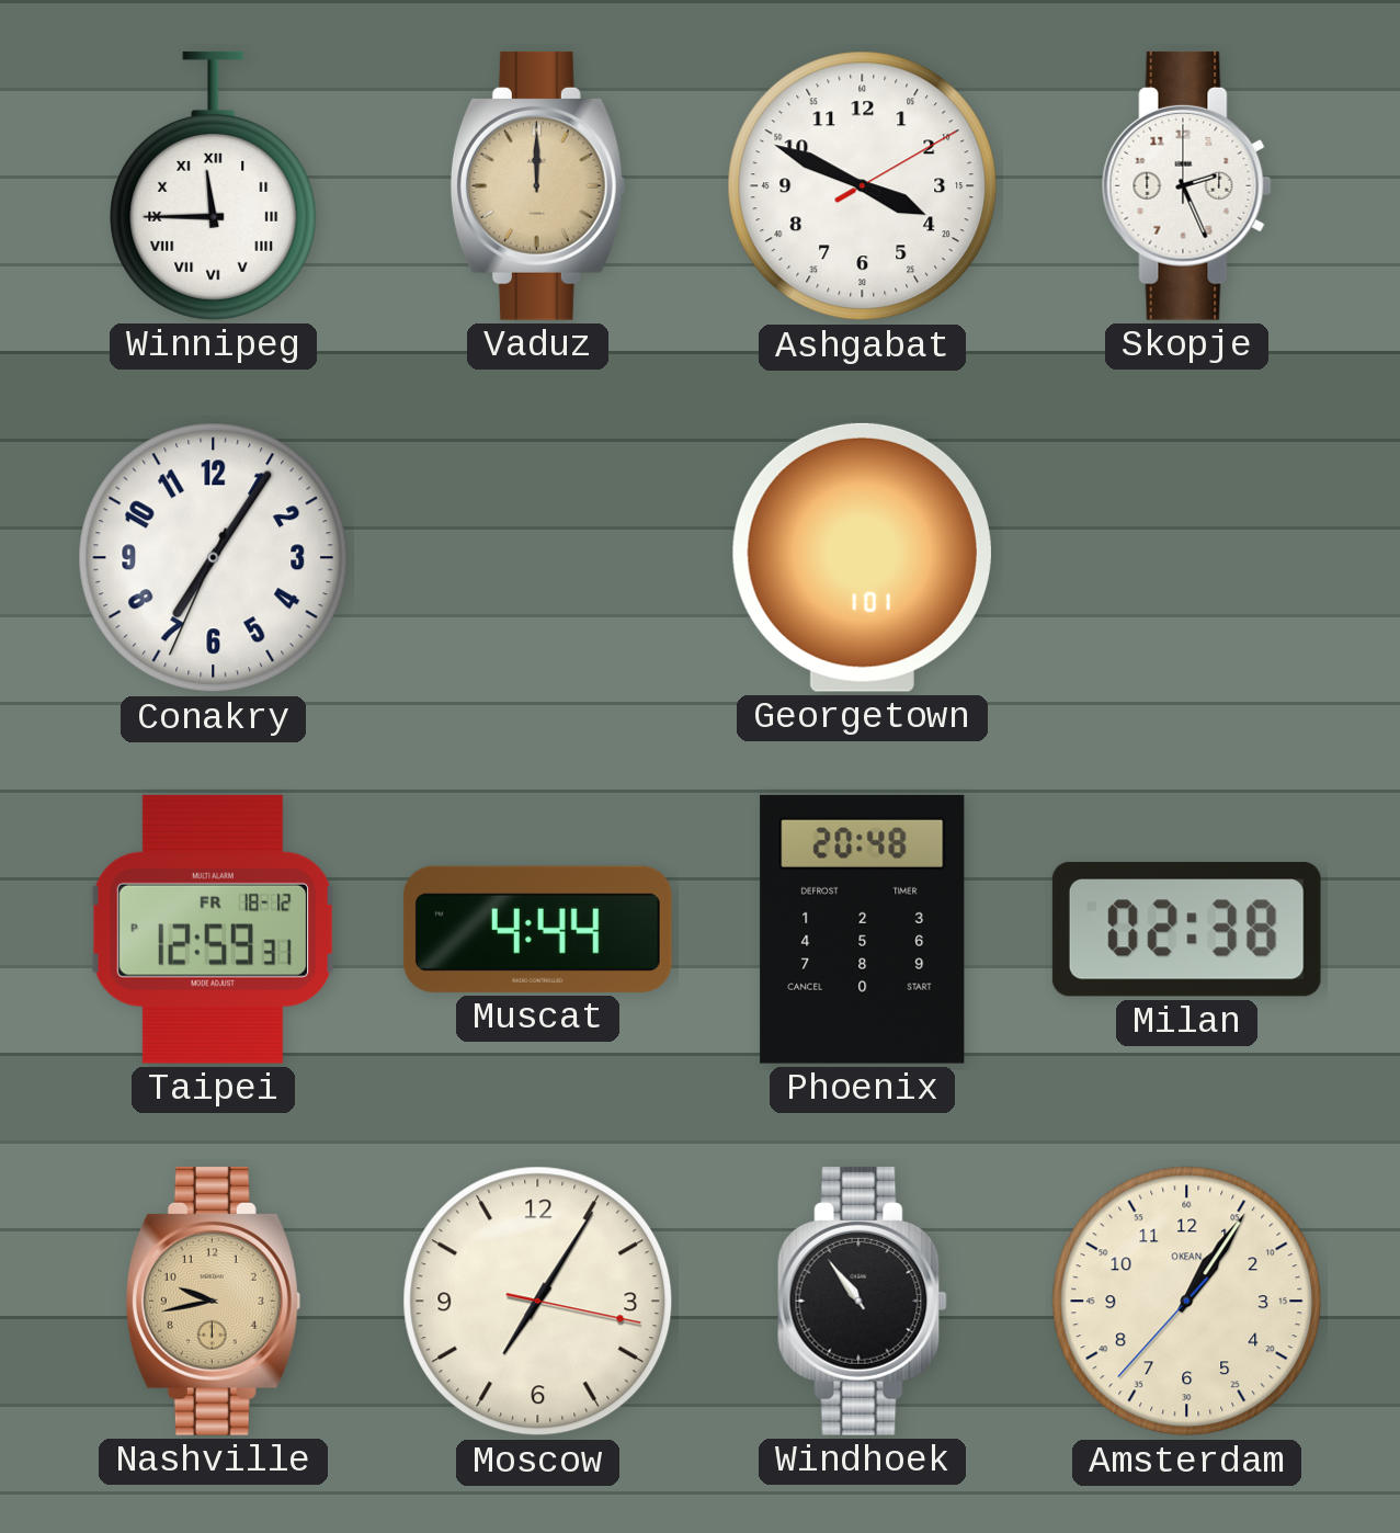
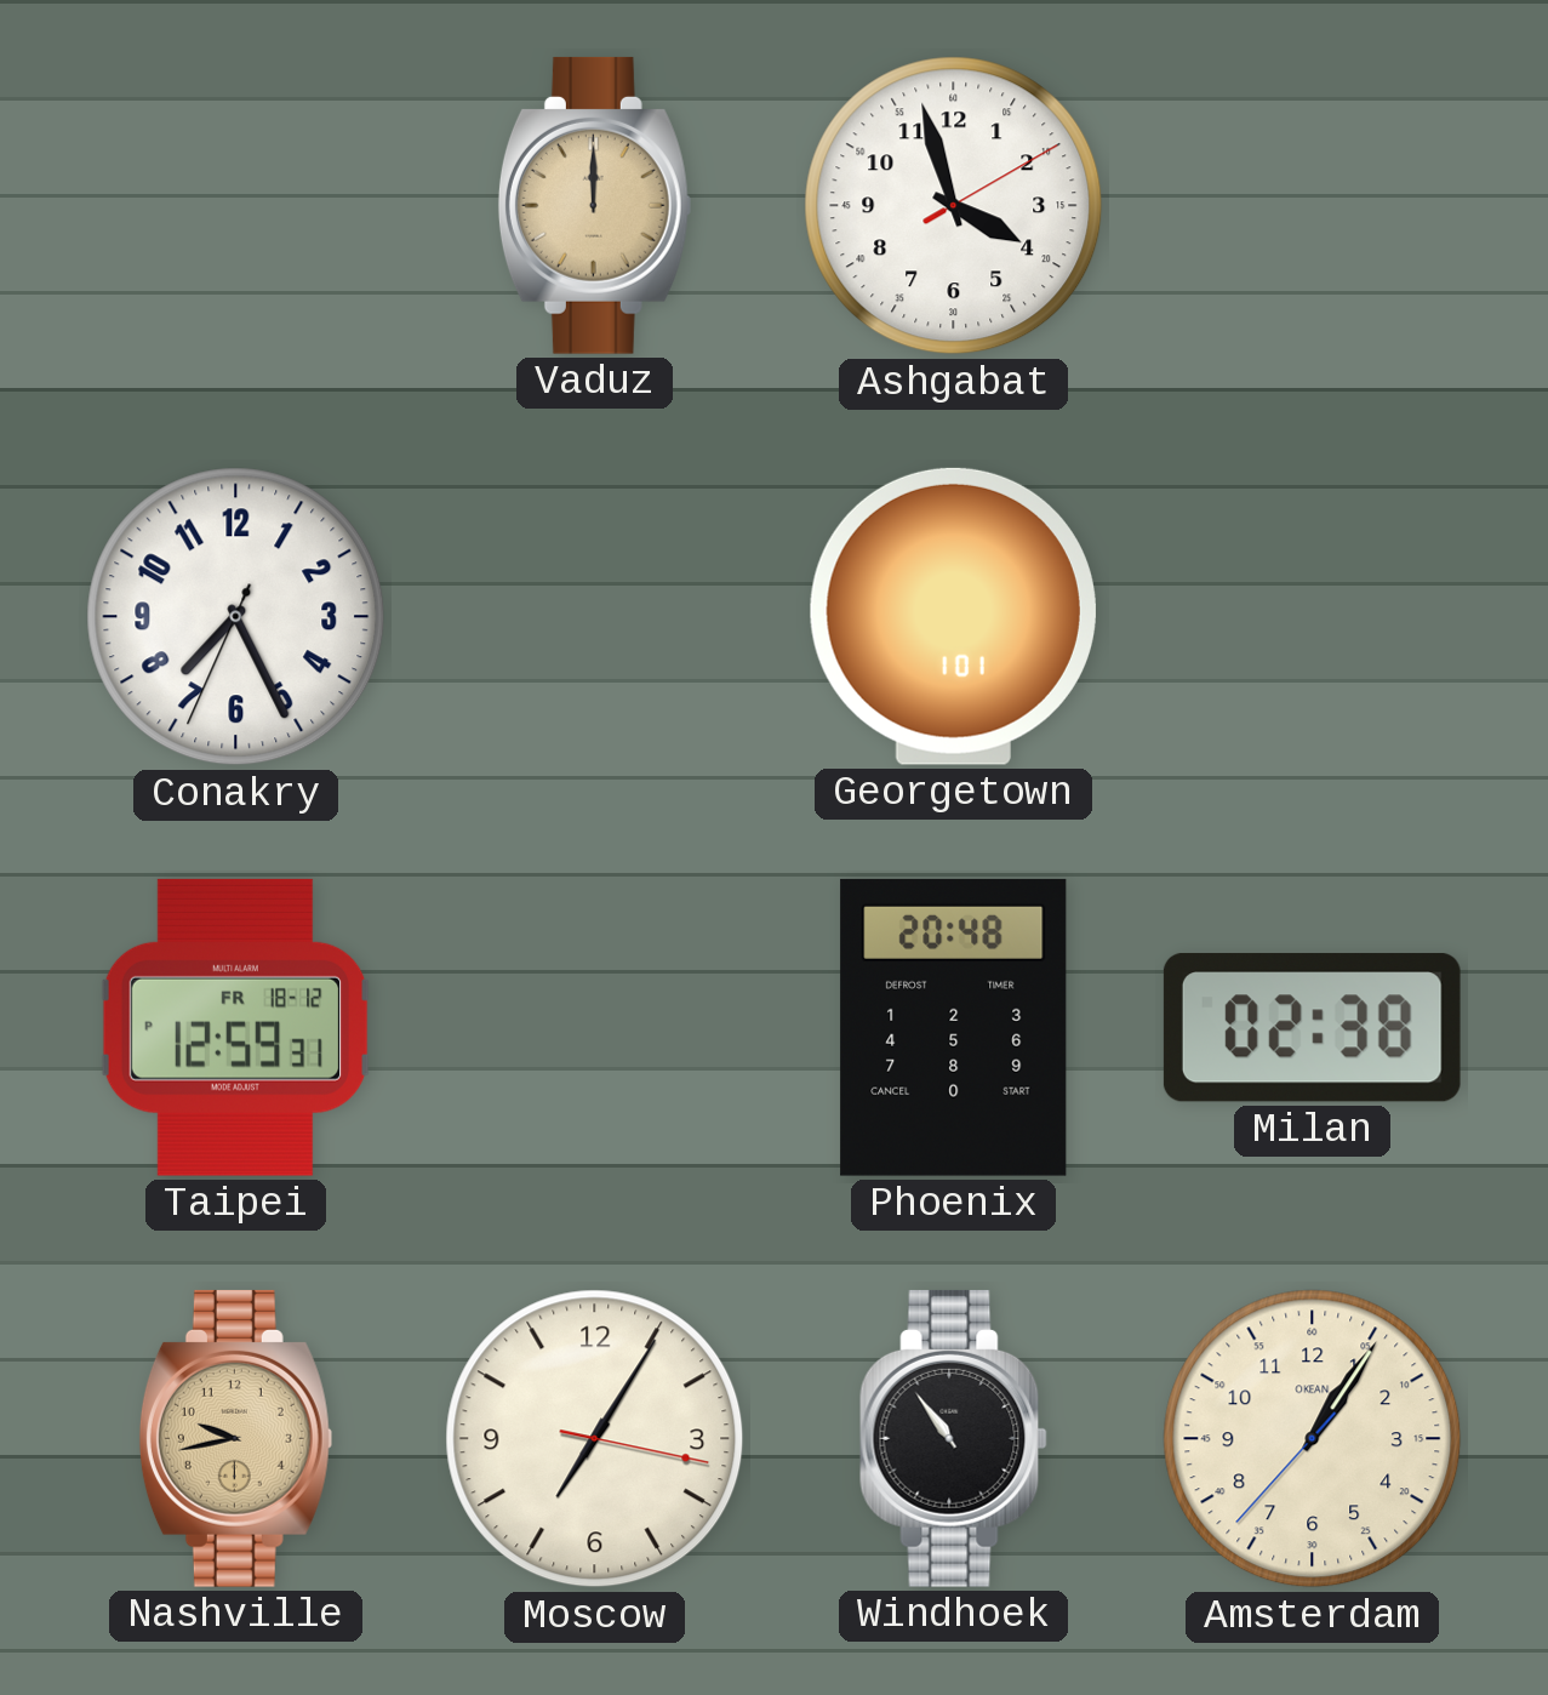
Winnipeg: 11:45 -> none
Ashgabat: 3:49 -> 3:57
Skopje: 2:26 -> none
Conakry: 7:05 -> 7:25
Muscat: 4:44 -> none
